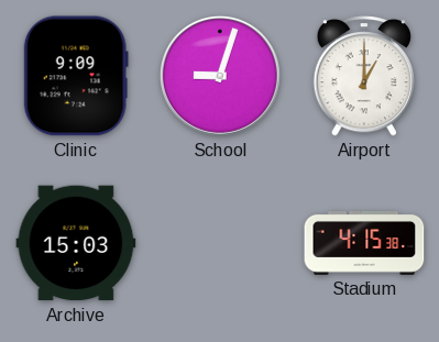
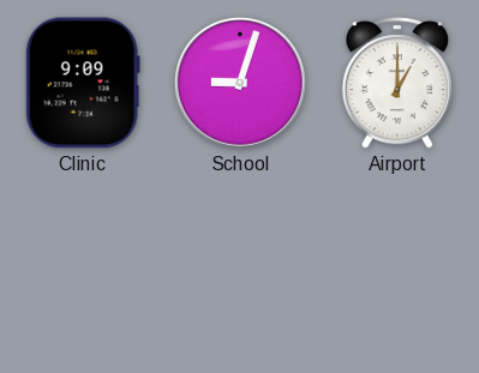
Archive: 15:03 -> none
Stadium: 4:15 -> none
